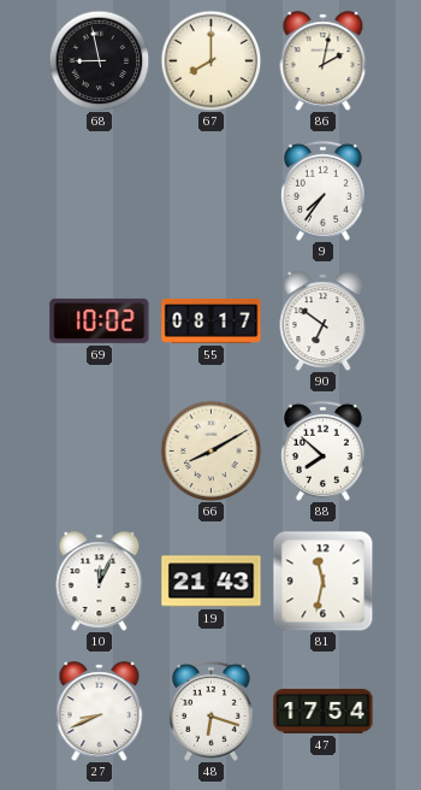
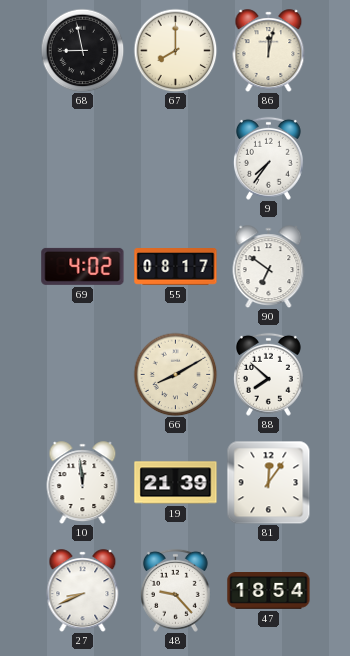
86: 2:02 -> 12:02
69: 10:02 -> 4:02
10: 12:04 -> 11:59
19: 21:43 -> 21:39
81: 11:32 -> 12:06
48: 6:18 -> 9:23
47: 17:54 -> 18:54
